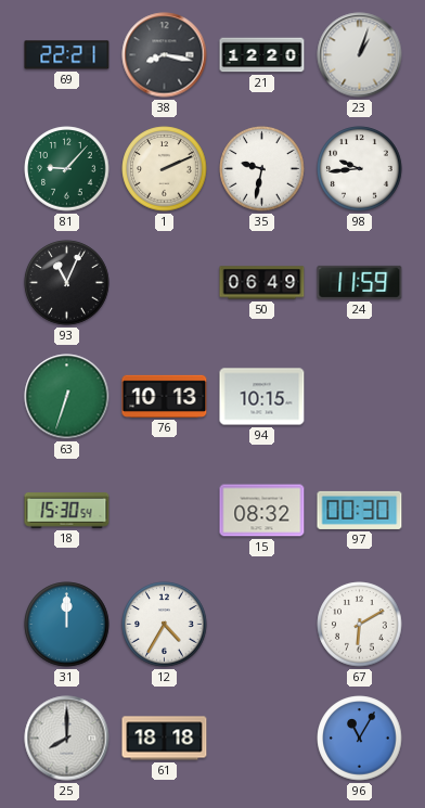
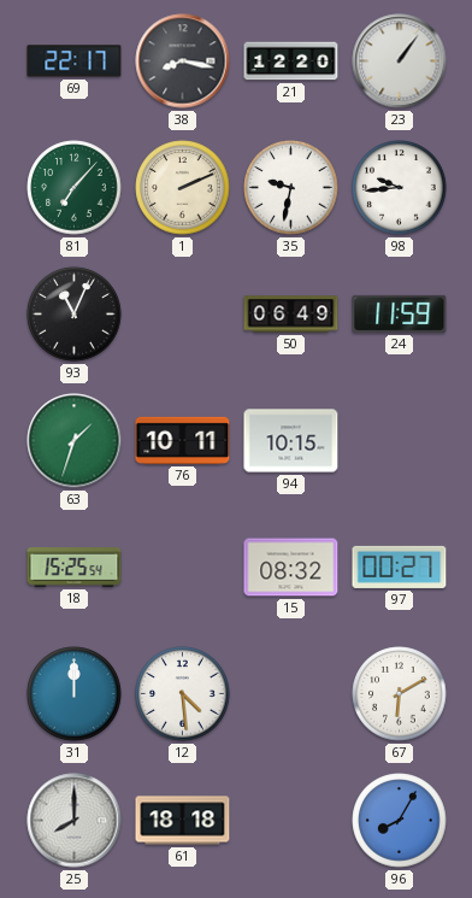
69: 22:21 -> 22:17
23: 1:03 -> 1:06
81: 9:07 -> 7:07
63: 6:33 -> 1:33
76: 10:13 -> 10:11
18: 15:30 -> 15:25
97: 00:30 -> 00:27
12: 4:35 -> 4:29
96: 11:05 -> 8:05
